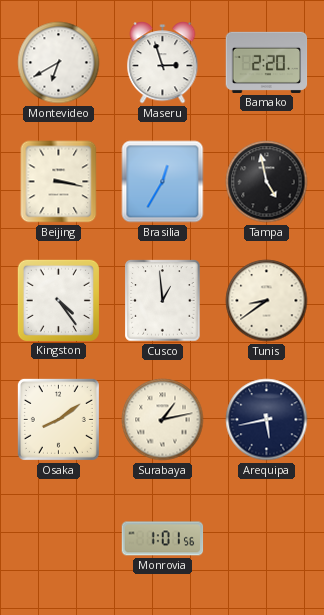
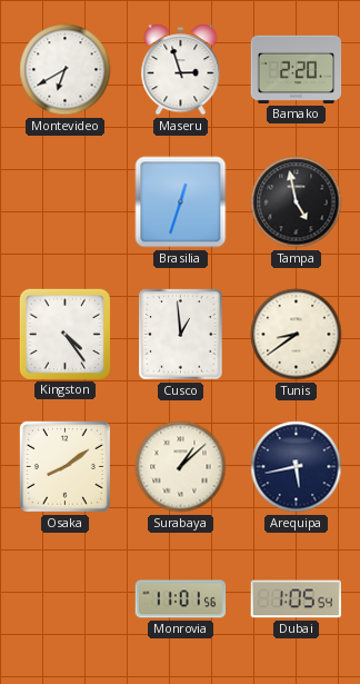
Beijing: 3:17 -> none
Brasilia: 12:35 -> 12:33
Surabaya: 1:13 -> 1:08
Monrovia: 1:01 -> 11:01
Dubai: none -> 1:05
